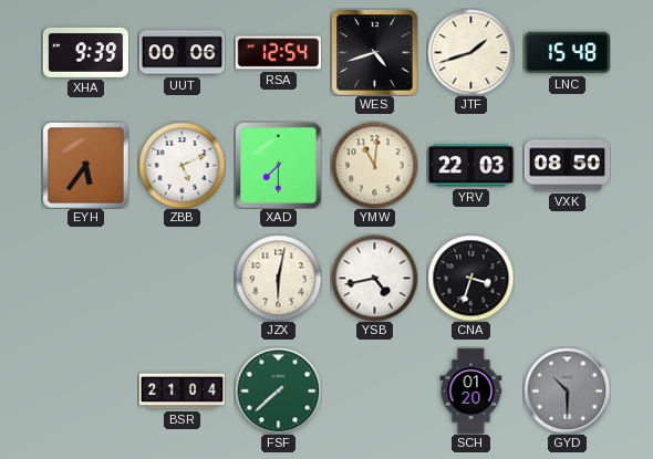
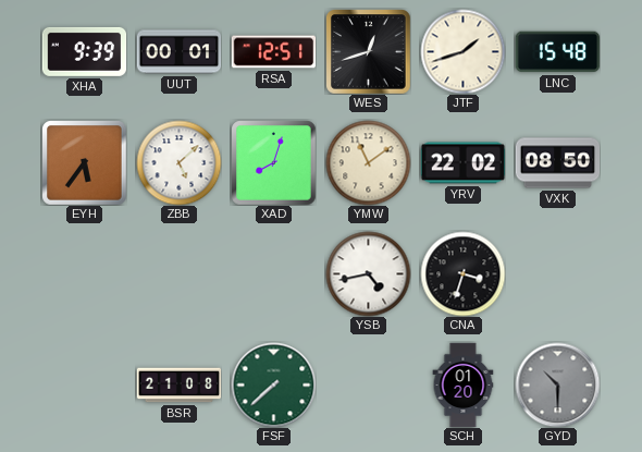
UUT: 00:06 -> 00:01
RSA: 12:54 -> 12:51
WES: 4:42 -> 12:42
ZBB: 5:11 -> 5:08
XAD: 7:30 -> 8:03
YMW: 11:01 -> 11:09
YRV: 22:03 -> 22:02
JZX: 6:02 -> none
BSR: 21:04 -> 21:08
